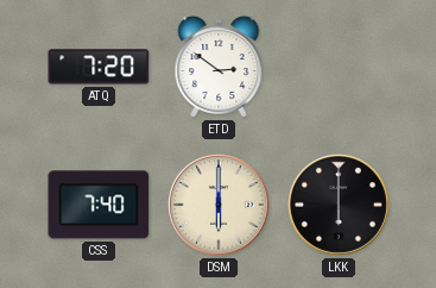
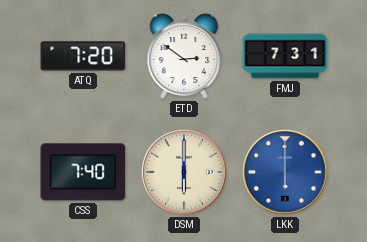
FMJ: none -> 7:31
LKK dial: black -> blue
